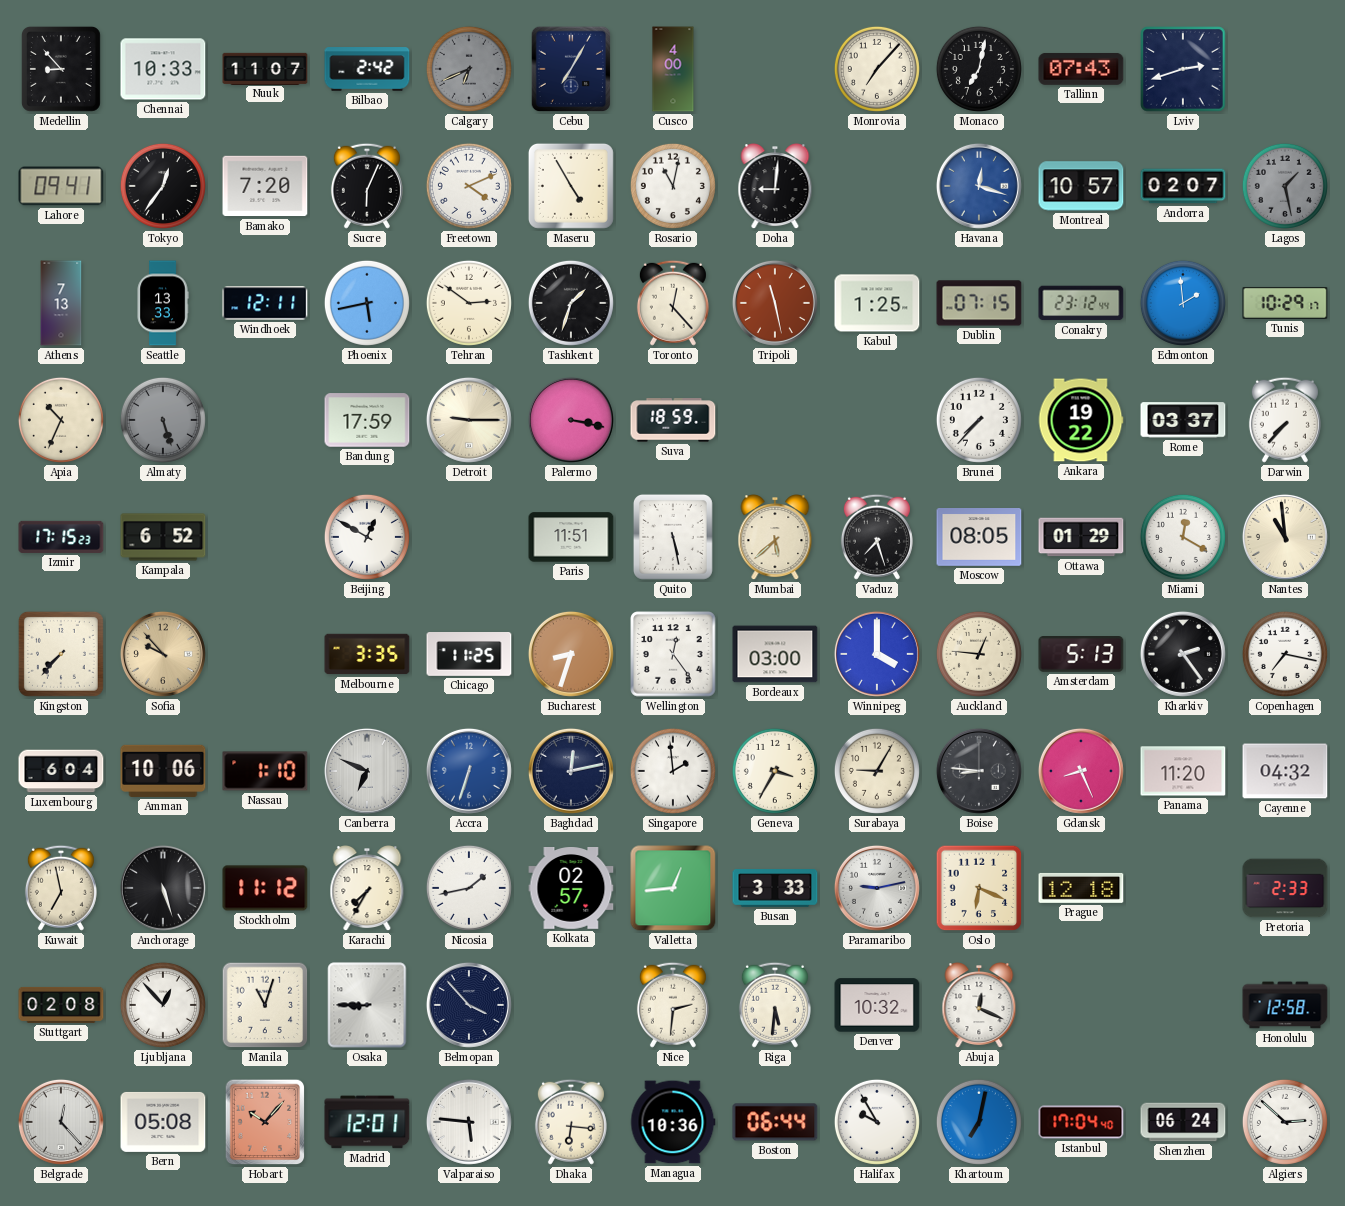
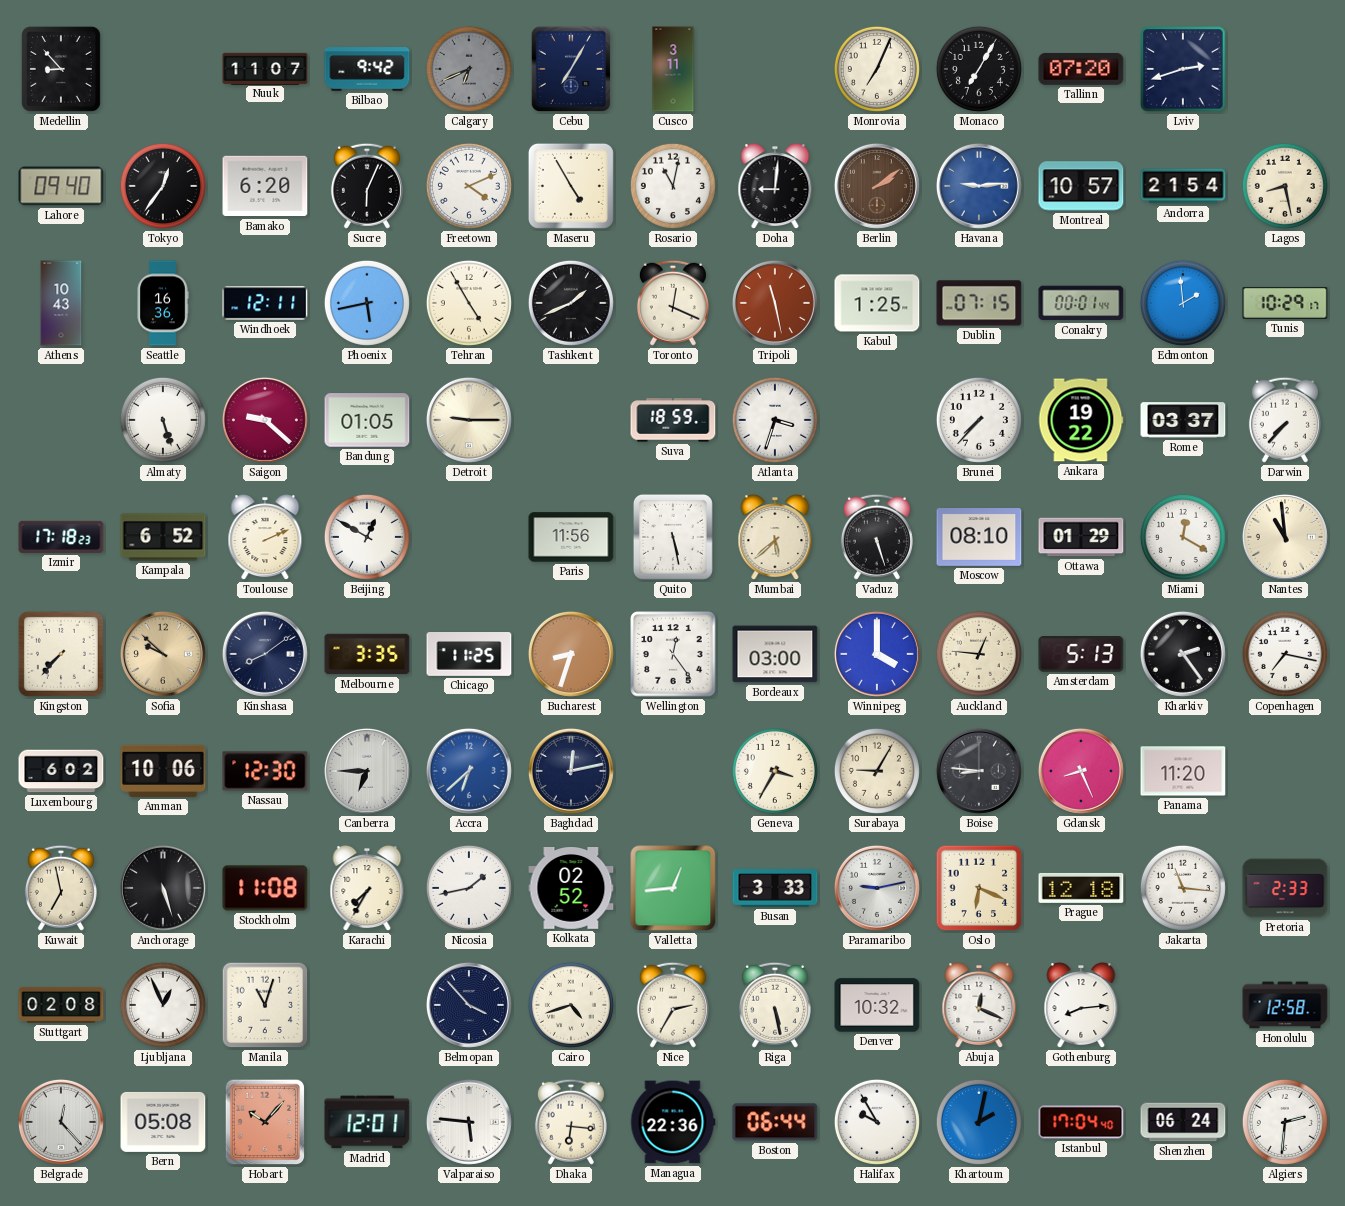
Chennai: 10:33 -> none
Bilbao: 2:42 -> 9:42
Cusco: 4:00 -> 3:11
Monrovia: 7:07 -> 7:04
Monaco: 7:02 -> 7:05
Tallinn: 07:43 -> 07:20
Lahore: 09:41 -> 09:40
Bamako: 7:20 -> 6:20
Berlin: none -> 2:09
Havana: 12:18 -> 9:14
Andorra: 02:07 -> 21:54
Lagos: 1:28 -> 8:28
Lagos dial: grey -> cream
Athens: 7:13 -> 10:43
Seattle: 13:33 -> 16:36
Tehran: 2:51 -> 4:55
Tashkent: 1:33 -> 1:41
Toronto: 12:23 -> 12:19
Conakry: 23:12 -> 00:01
Apia: 10:34 -> none
Almaty dial: grey -> white
Saigon: none -> 9:22
Bandung: 17:59 -> 01:05
Palermo: 3:17 -> none
Atlanta: none -> 3:33
Izmir: 17:15 -> 17:18
Toulouse: none -> 2:11
Paris: 11:51 -> 11:56
Vaduz: 7:27 -> 5:27
Moscow: 08:05 -> 08:10
Sofia: 9:53 -> 9:52
Kinshasa: none -> 8:09
Luxembourg: 6:04 -> 6:02
Nassau: 1:10 -> 12:30
Canberra: 6:49 -> 6:45
Accra: 6:33 -> 6:38
Singapore: 1:59 -> none
Cayenne: 04:32 -> none
Stockholm: 11:12 -> 11:08
Kolkata: 02:57 -> 02:52
Jakarta: none -> 11:16
Ljubljana: 12:53 -> 12:56
Osaka: 8:45 -> none
Cairo: none -> 4:42
Nice: 2:31 -> 2:35
Riga: 5:31 -> 5:28
Gothenburg: none -> 8:14
Managua: 10:36 -> 22:36
Khartoum: 7:02 -> 2:02
Algiers: 2:52 -> 2:31
